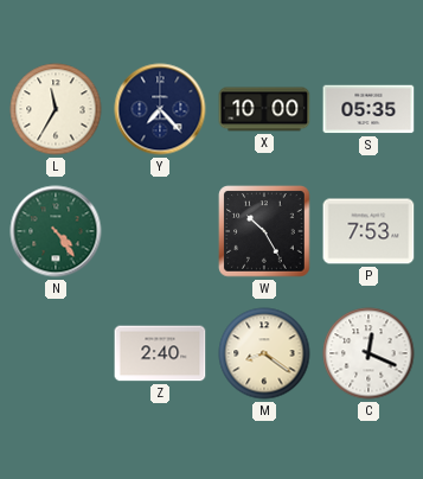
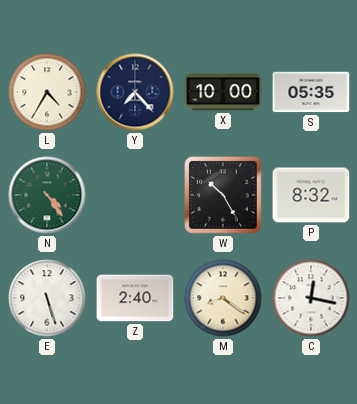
L: 11:35 -> 4:35
P: 7:53 -> 8:32
E: none -> 5:27
C: 12:19 -> 12:17
